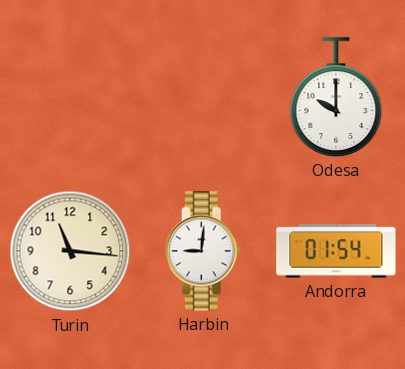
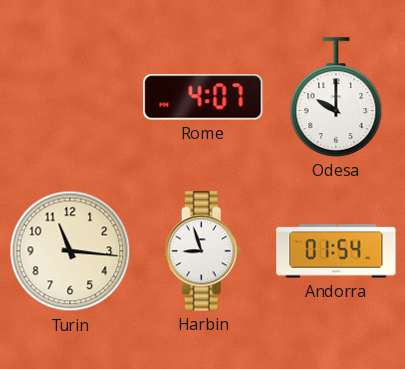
Rome: none -> 4:07
Harbin: 9:01 -> 8:57
